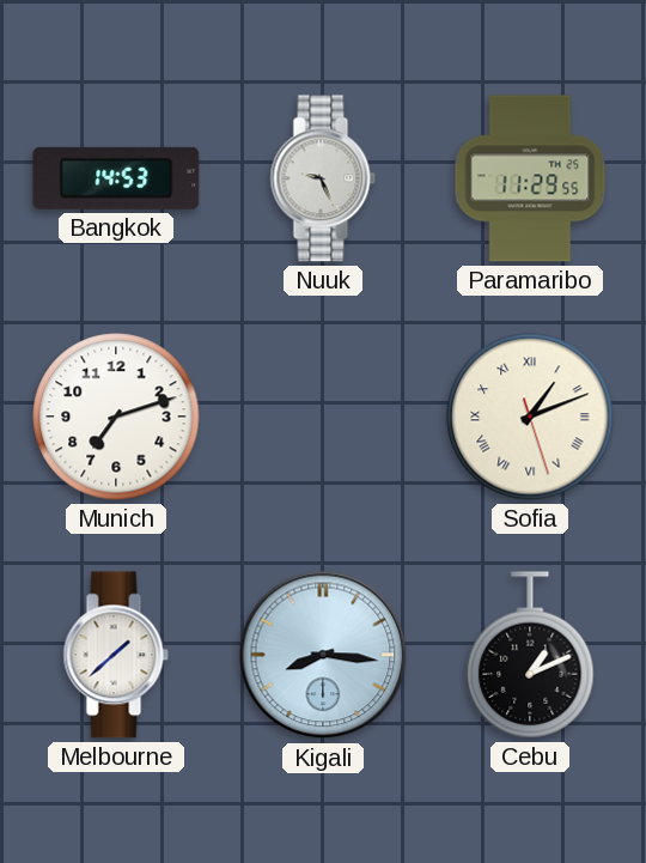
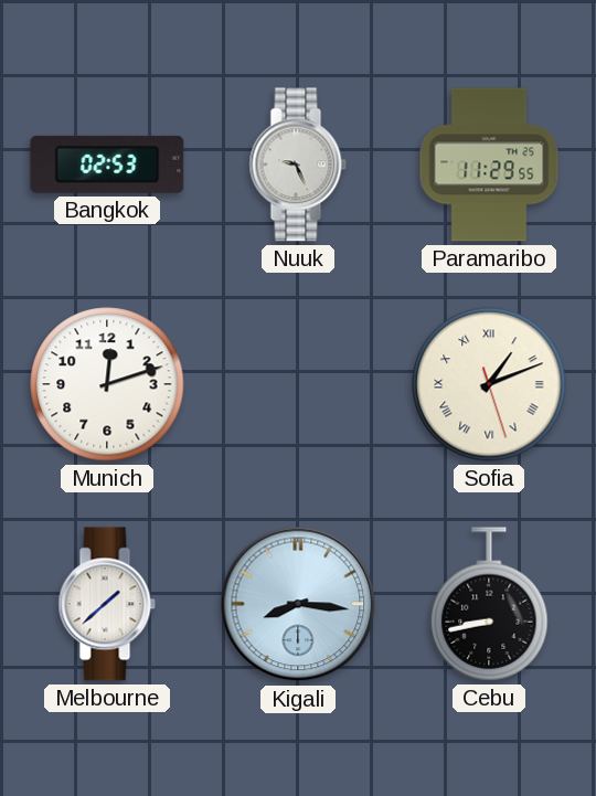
Bangkok: 14:53 -> 02:53
Munich: 7:12 -> 12:12
Cebu: 1:11 -> 8:43
